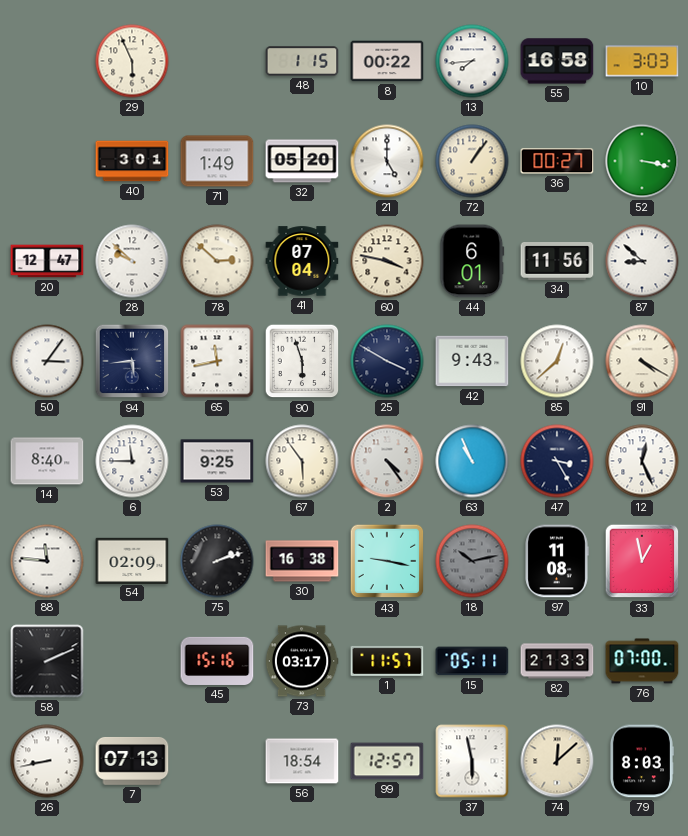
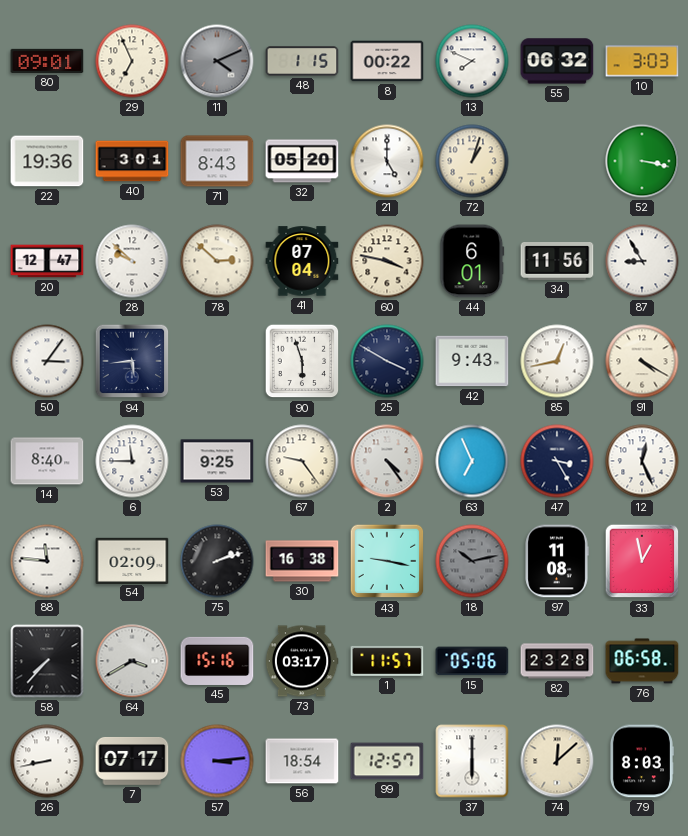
80: none -> 09:01
29: 5:56 -> 6:56
11: none -> 4:11
13: 7:44 -> 7:49
55: 16:58 -> 06:32
22: none -> 19:36
71: 1:49 -> 8:43
72: 1:06 -> 1:03
36: 00:27 -> none
87: 8:52 -> 8:55
65: 11:43 -> none
85: 12:38 -> 12:43
67: 5:54 -> 9:24
63: 10:56 -> 6:56
58: 2:11 -> 7:37
64: none -> 3:40
15: 05:11 -> 05:06
82: 21:33 -> 23:28
76: 07:00 -> 06:58
7: 07:13 -> 07:17
57: none -> 3:14
37: 5:58 -> 6:00
